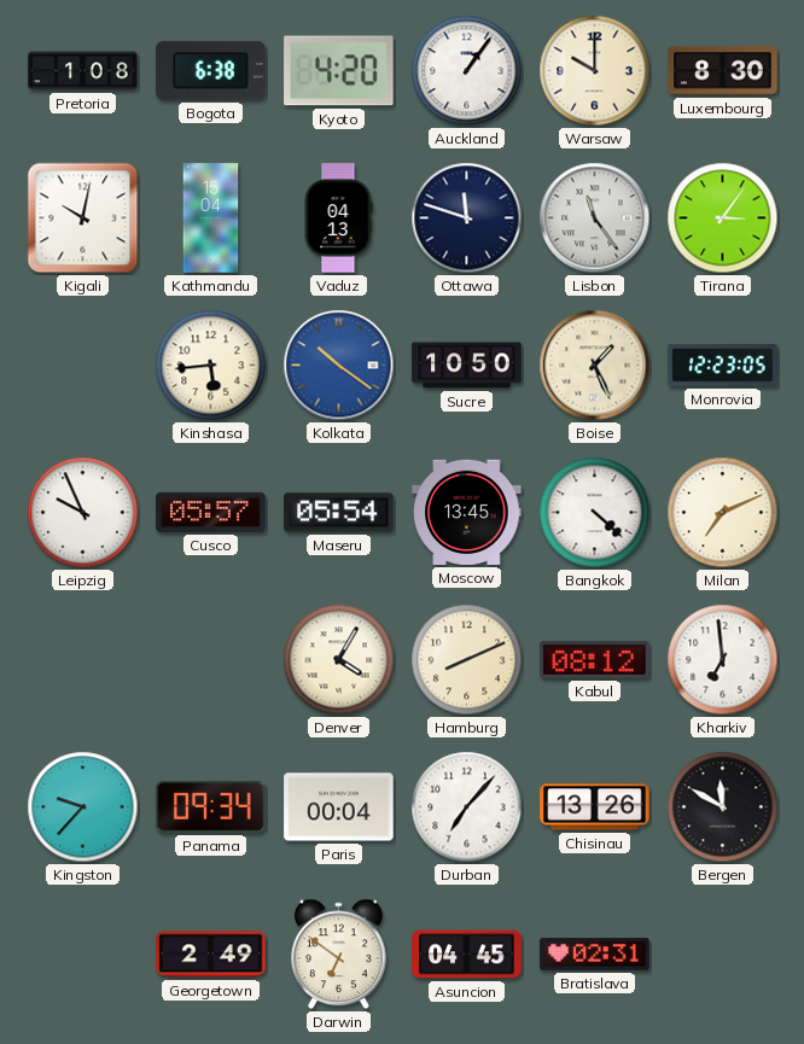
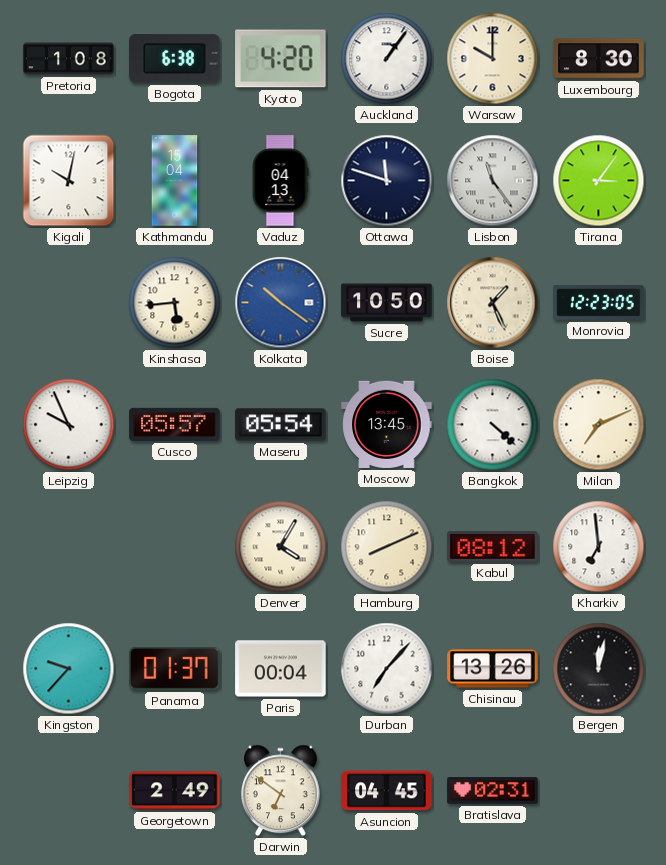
Panama: 09:34 -> 01:37
Bergen: 11:50 -> 12:02
